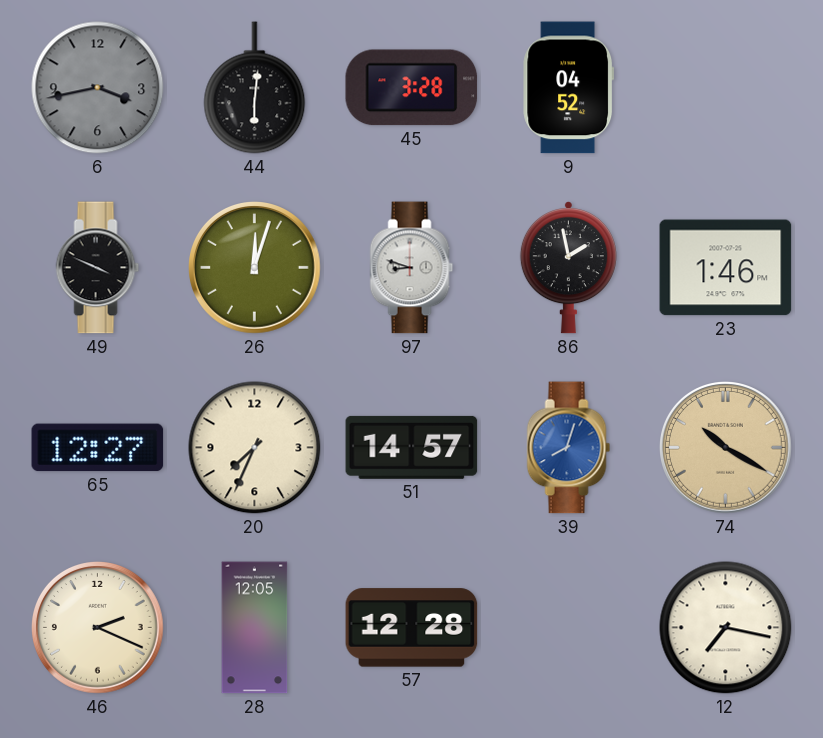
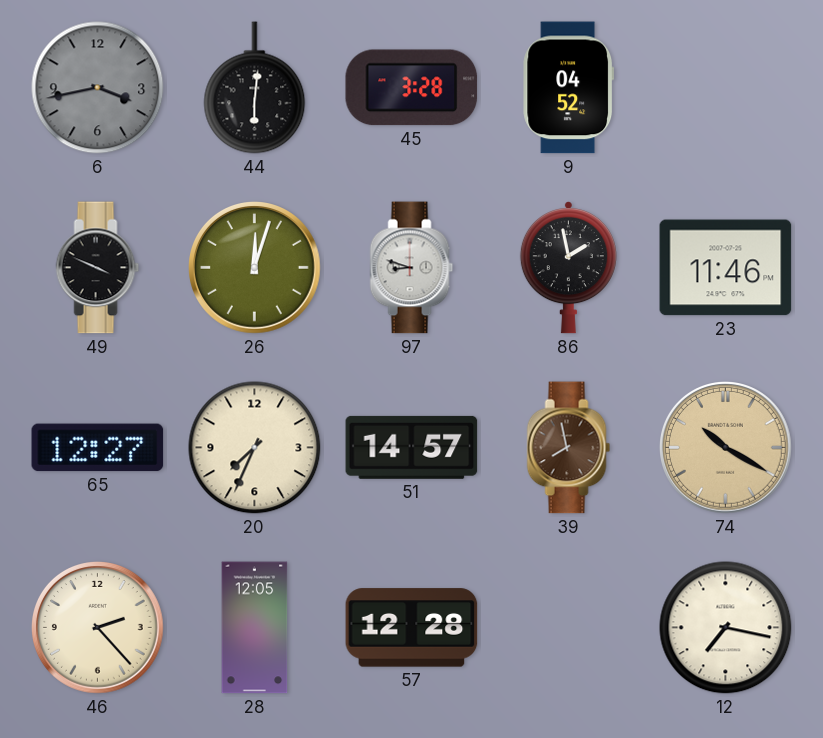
23: 1:46 -> 11:46
39: 8:03 -> 7:58
39 dial: blue -> brown
46: 2:19 -> 2:23
